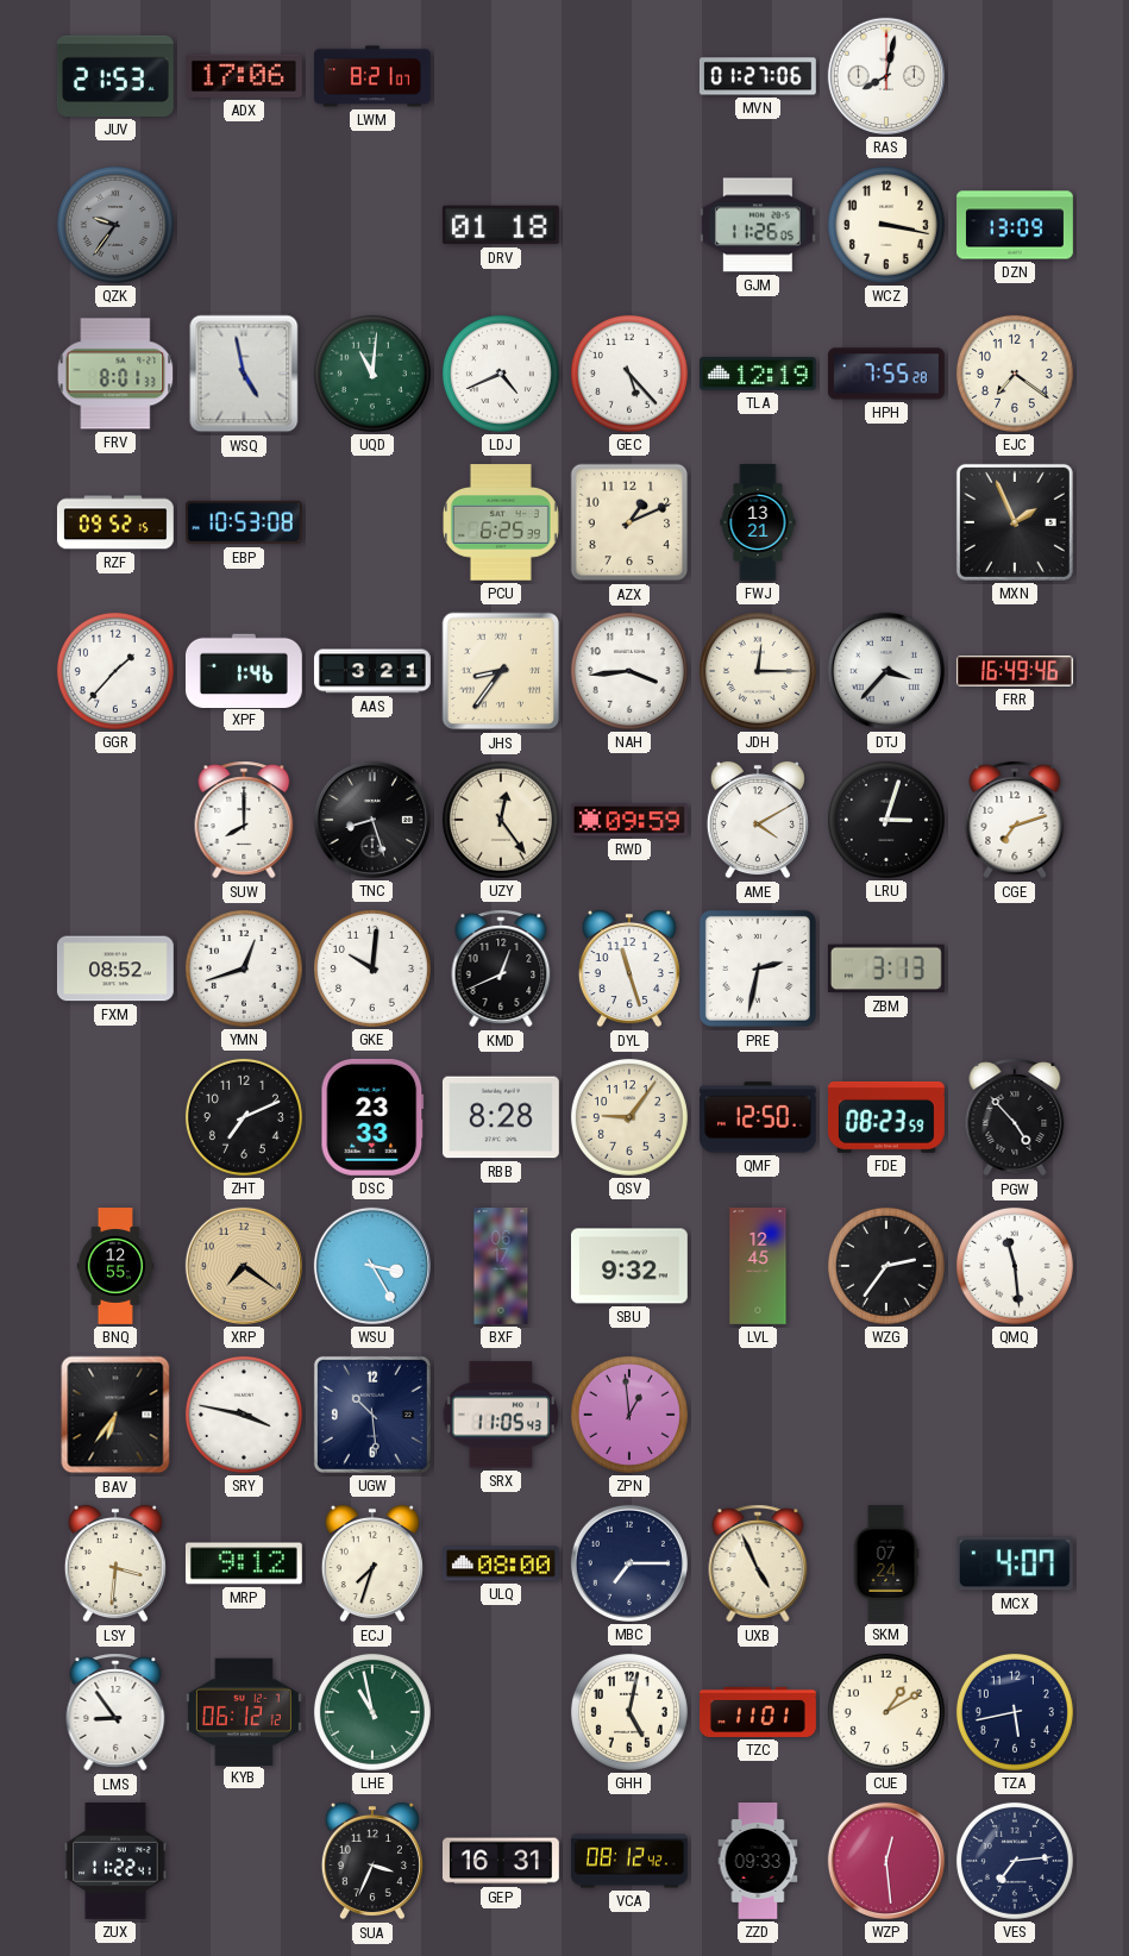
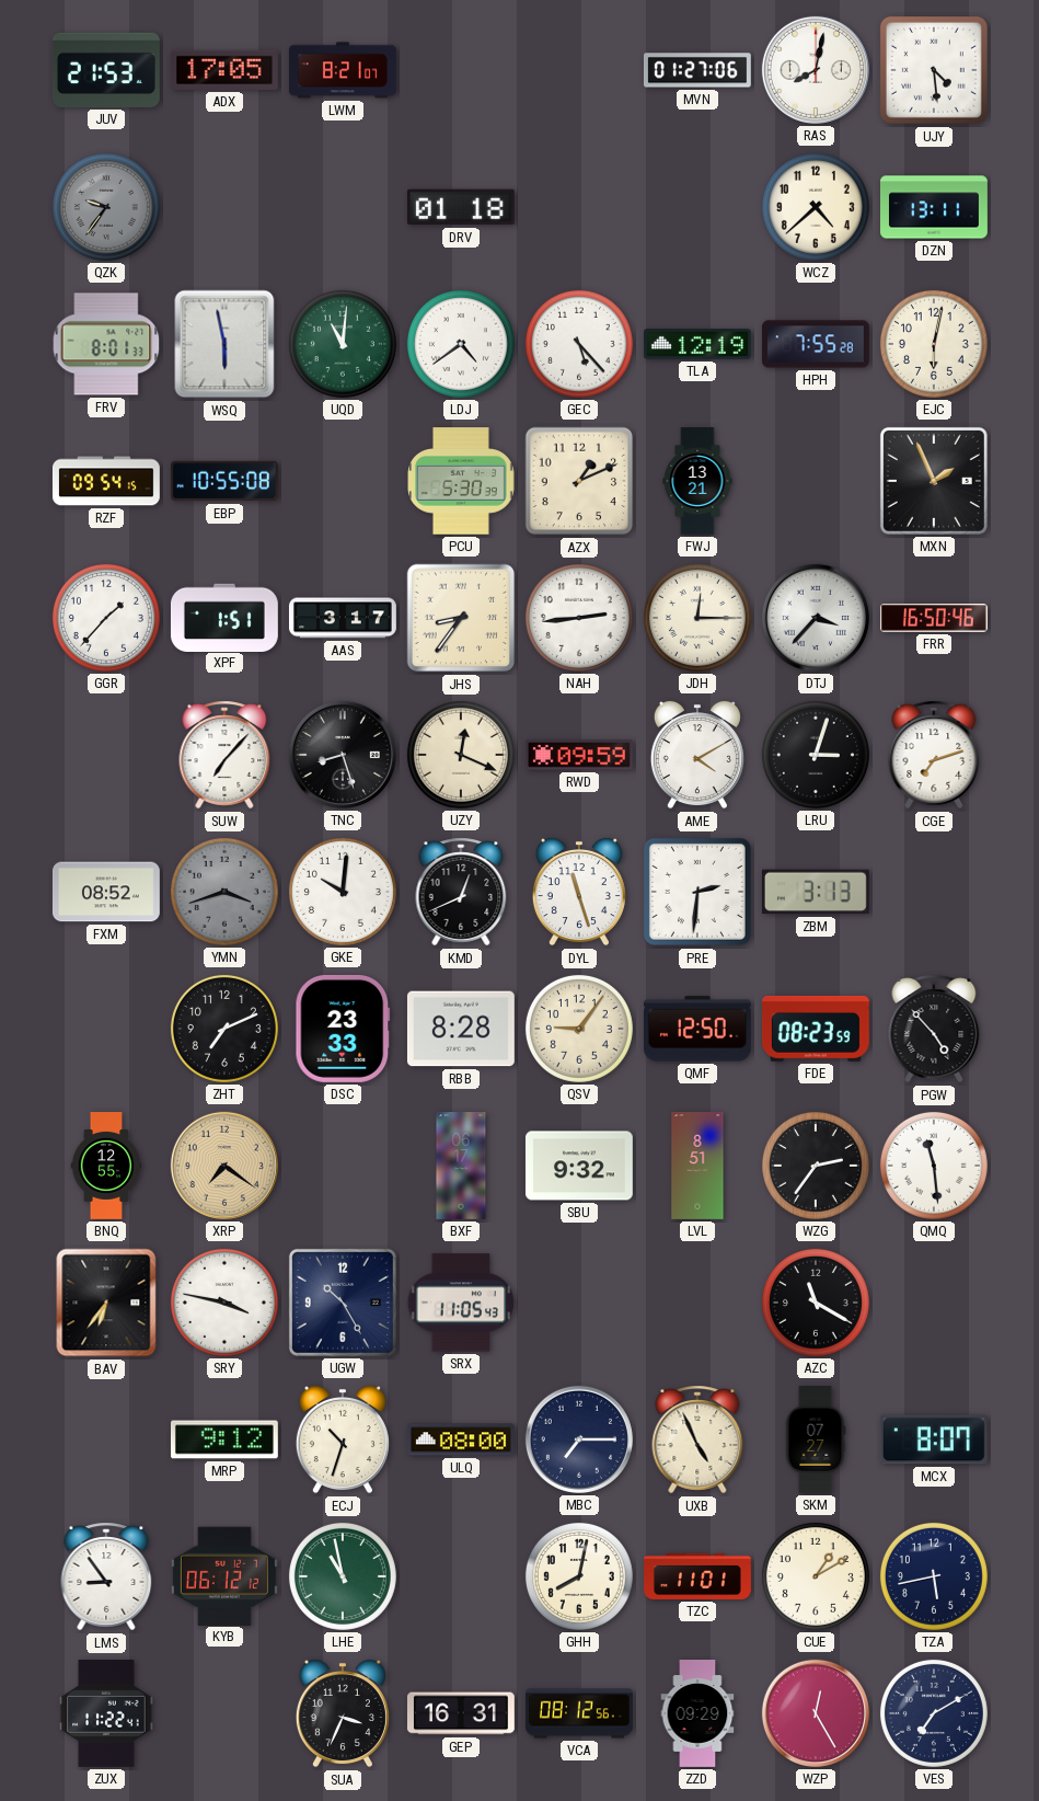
ADX: 17:06 -> 17:05
UJY: none -> 4:29
GJM: 11:26 -> none
WCZ: 3:17 -> 4:38
DZN: 13:09 -> 13:11
WSQ: 4:58 -> 5:58
LDJ: 4:41 -> 4:39
EJC: 7:21 -> 6:02
RZF: 09:52 -> 09:54
EBP: 10:53 -> 10:55
PCU: 6:25 -> 5:30
XPF: 1:46 -> 1:51
AAS: 3:21 -> 3:17
NAH: 3:44 -> 2:44
FRR: 16:49 -> 16:50
SUW: 8:00 -> 7:07
UZY: 12:24 -> 12:19
YMN: 12:42 -> 3:42
YMN dial: white -> grey
PRE: 2:32 -> 2:31
WSU: 3:25 -> none
LVL: 12:45 -> 8:51
UGW: 10:29 -> 10:25
ZPN: 12:59 -> none
AZC: none -> 11:20
LSY: 3:31 -> none
ECJ: 7:33 -> 10:33
SKM: 07:24 -> 07:27
MCX: 4:07 -> 8:07
GHH: 5:02 -> 8:02
VCA: 08:12:42 -> 08:12:56
ZZD: 09:33 -> 09:29
WZP: 12:29 -> 12:25
VES: 7:14 -> 7:10
